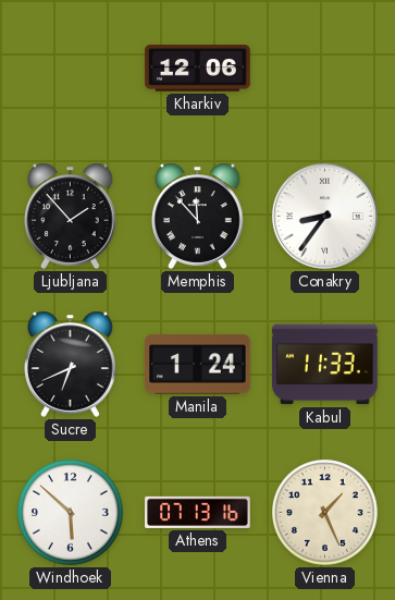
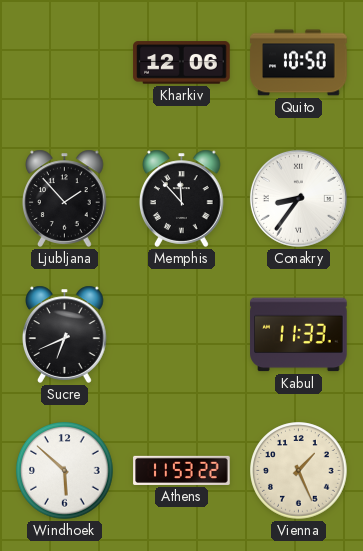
Quito: none -> 10:50
Manila: 1:24 -> none
Athens: 07:13 -> 11:53
